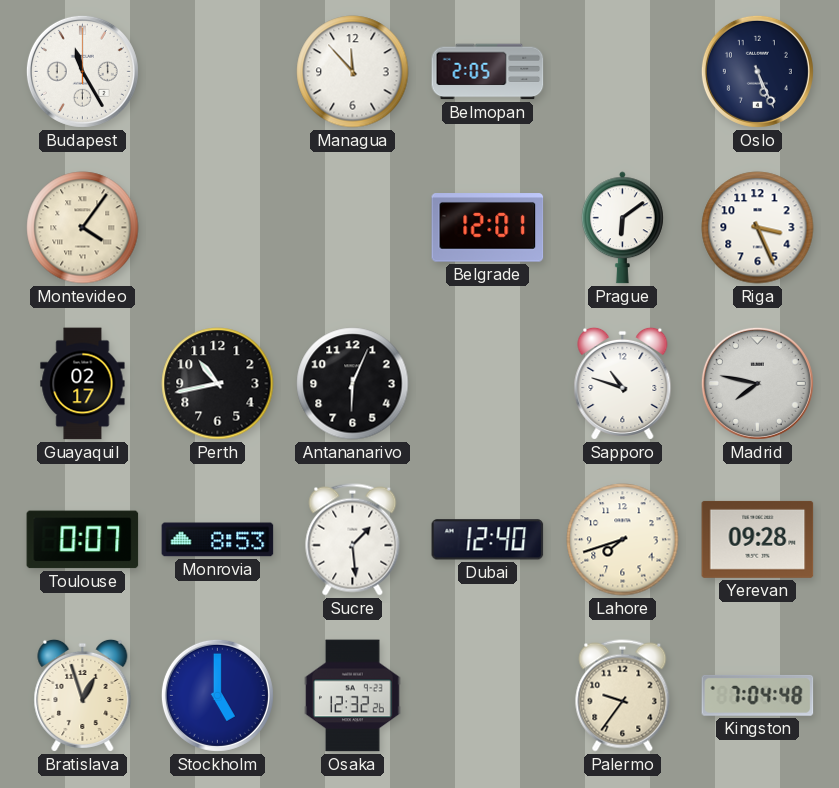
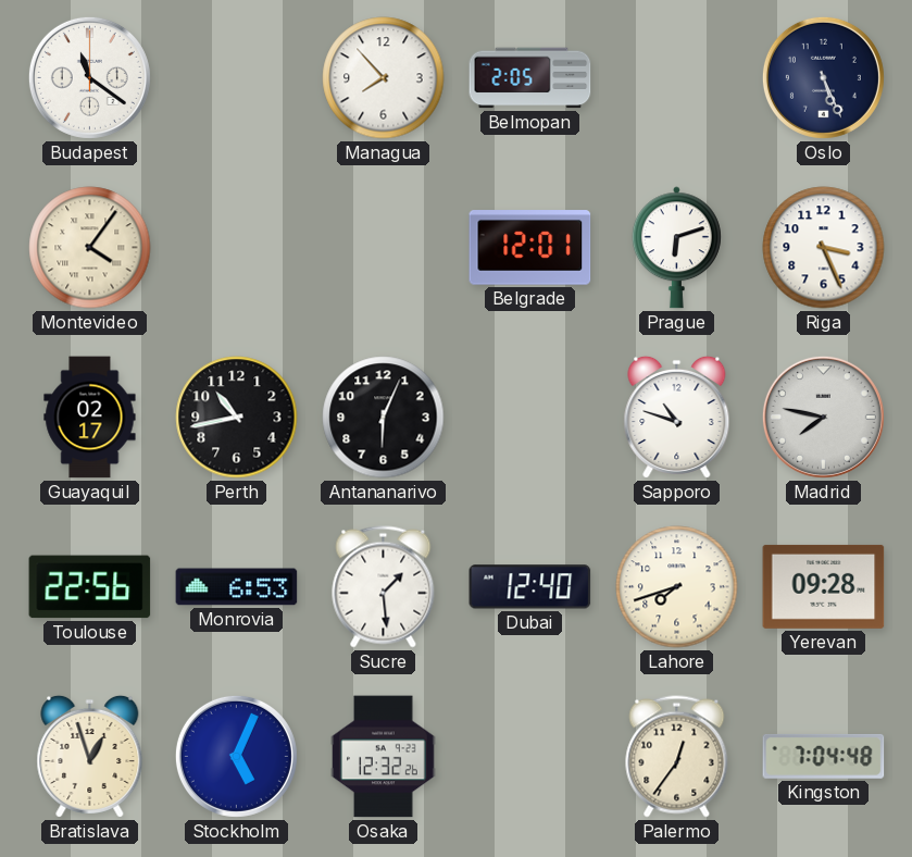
Budapest: 11:25 -> 11:21
Managua: 11:53 -> 7:53
Prague: 6:09 -> 6:12
Toulouse: 0:07 -> 22:56
Monrovia: 8:53 -> 6:53
Stockholm: 5:00 -> 5:04
Palermo: 9:36 -> 12:36
